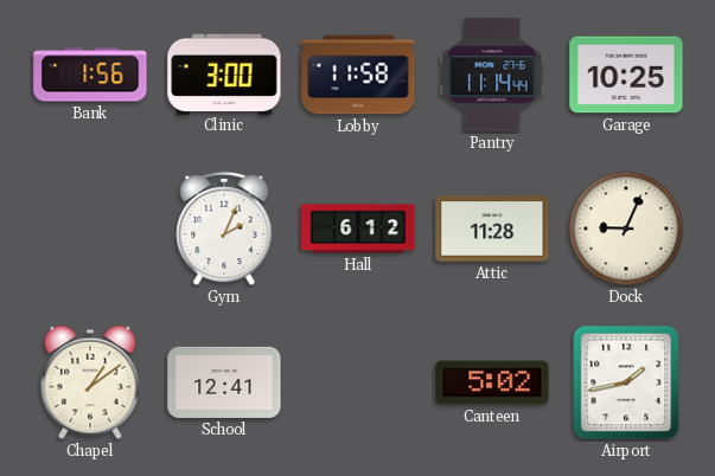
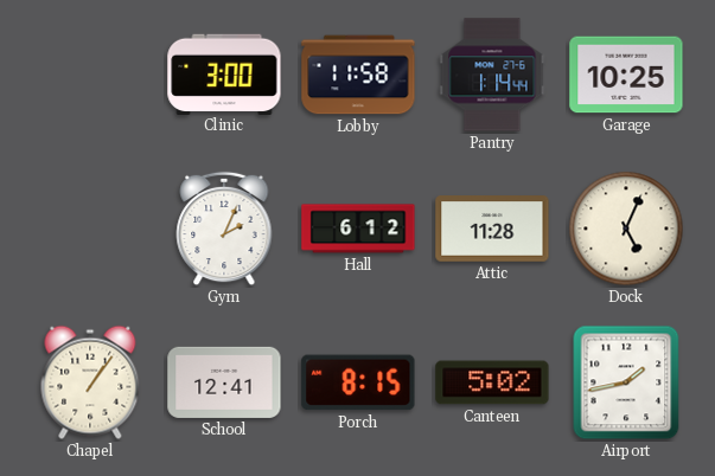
Bank: 1:56 -> none
Pantry: 11:14 -> 1:14
Dock: 9:04 -> 5:04
Chapel: 1:09 -> 1:06
Porch: none -> 8:15
